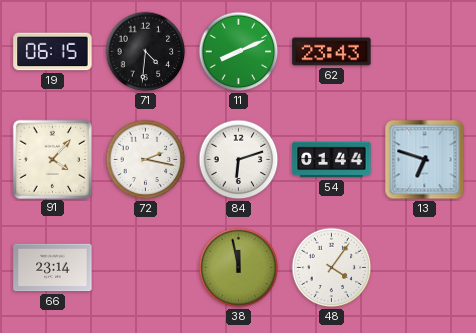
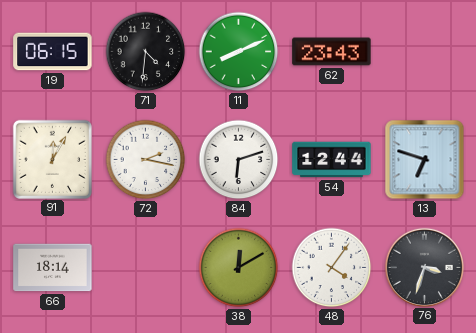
91: 4:07 -> 12:05
54: 01:44 -> 12:44
66: 23:14 -> 18:14
38: 11:58 -> 12:10
76: none -> 3:33
